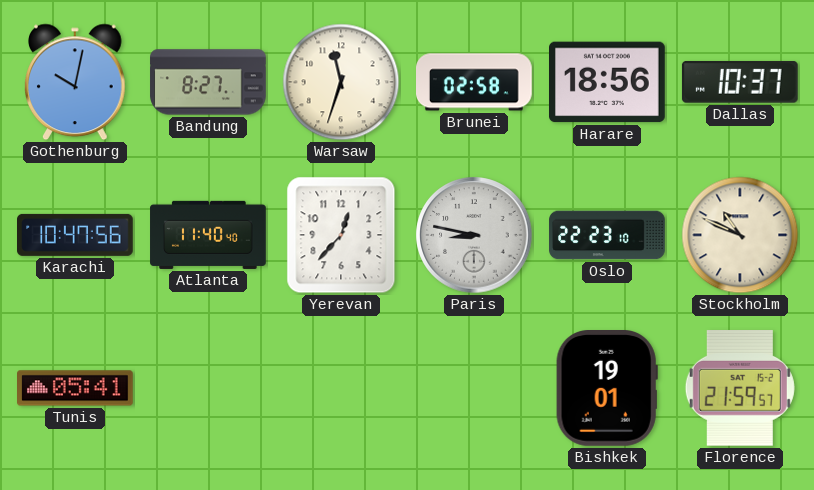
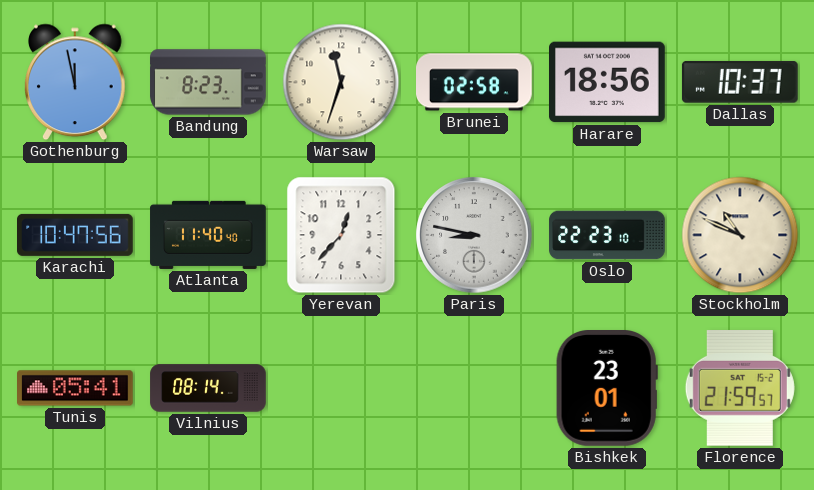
Gothenburg: 10:02 -> 11:58
Bandung: 8:27 -> 8:23
Vilnius: none -> 08:14
Bishkek: 19:01 -> 23:01
